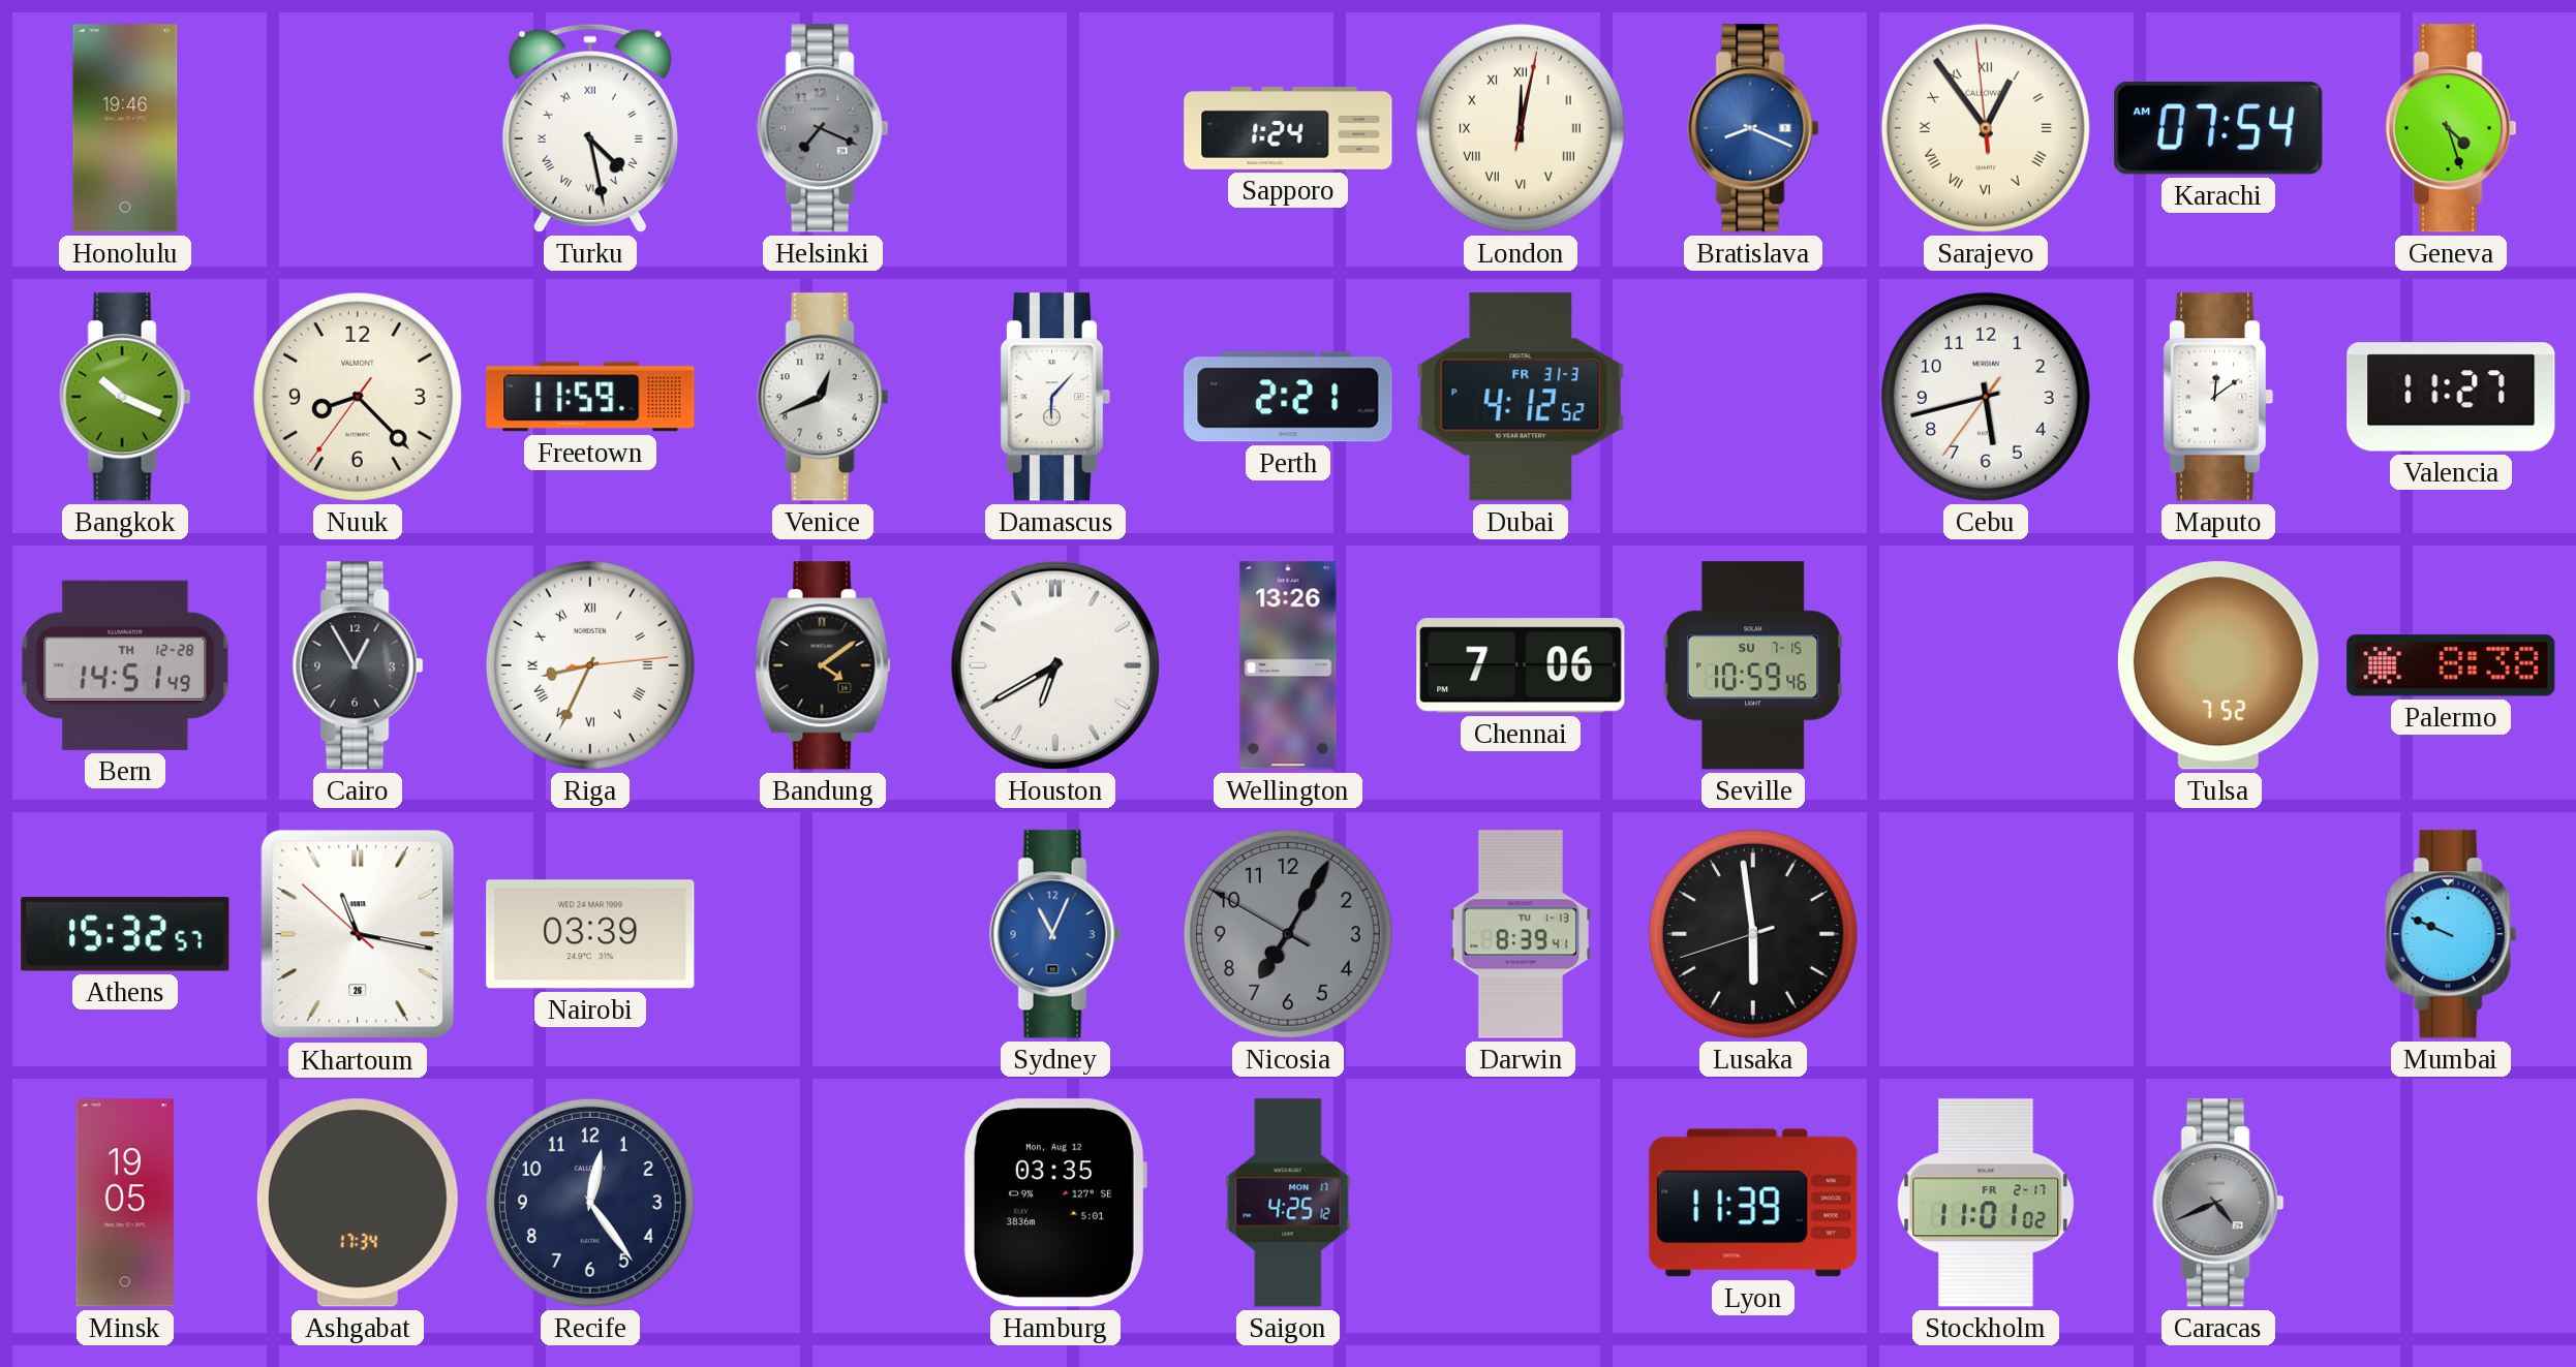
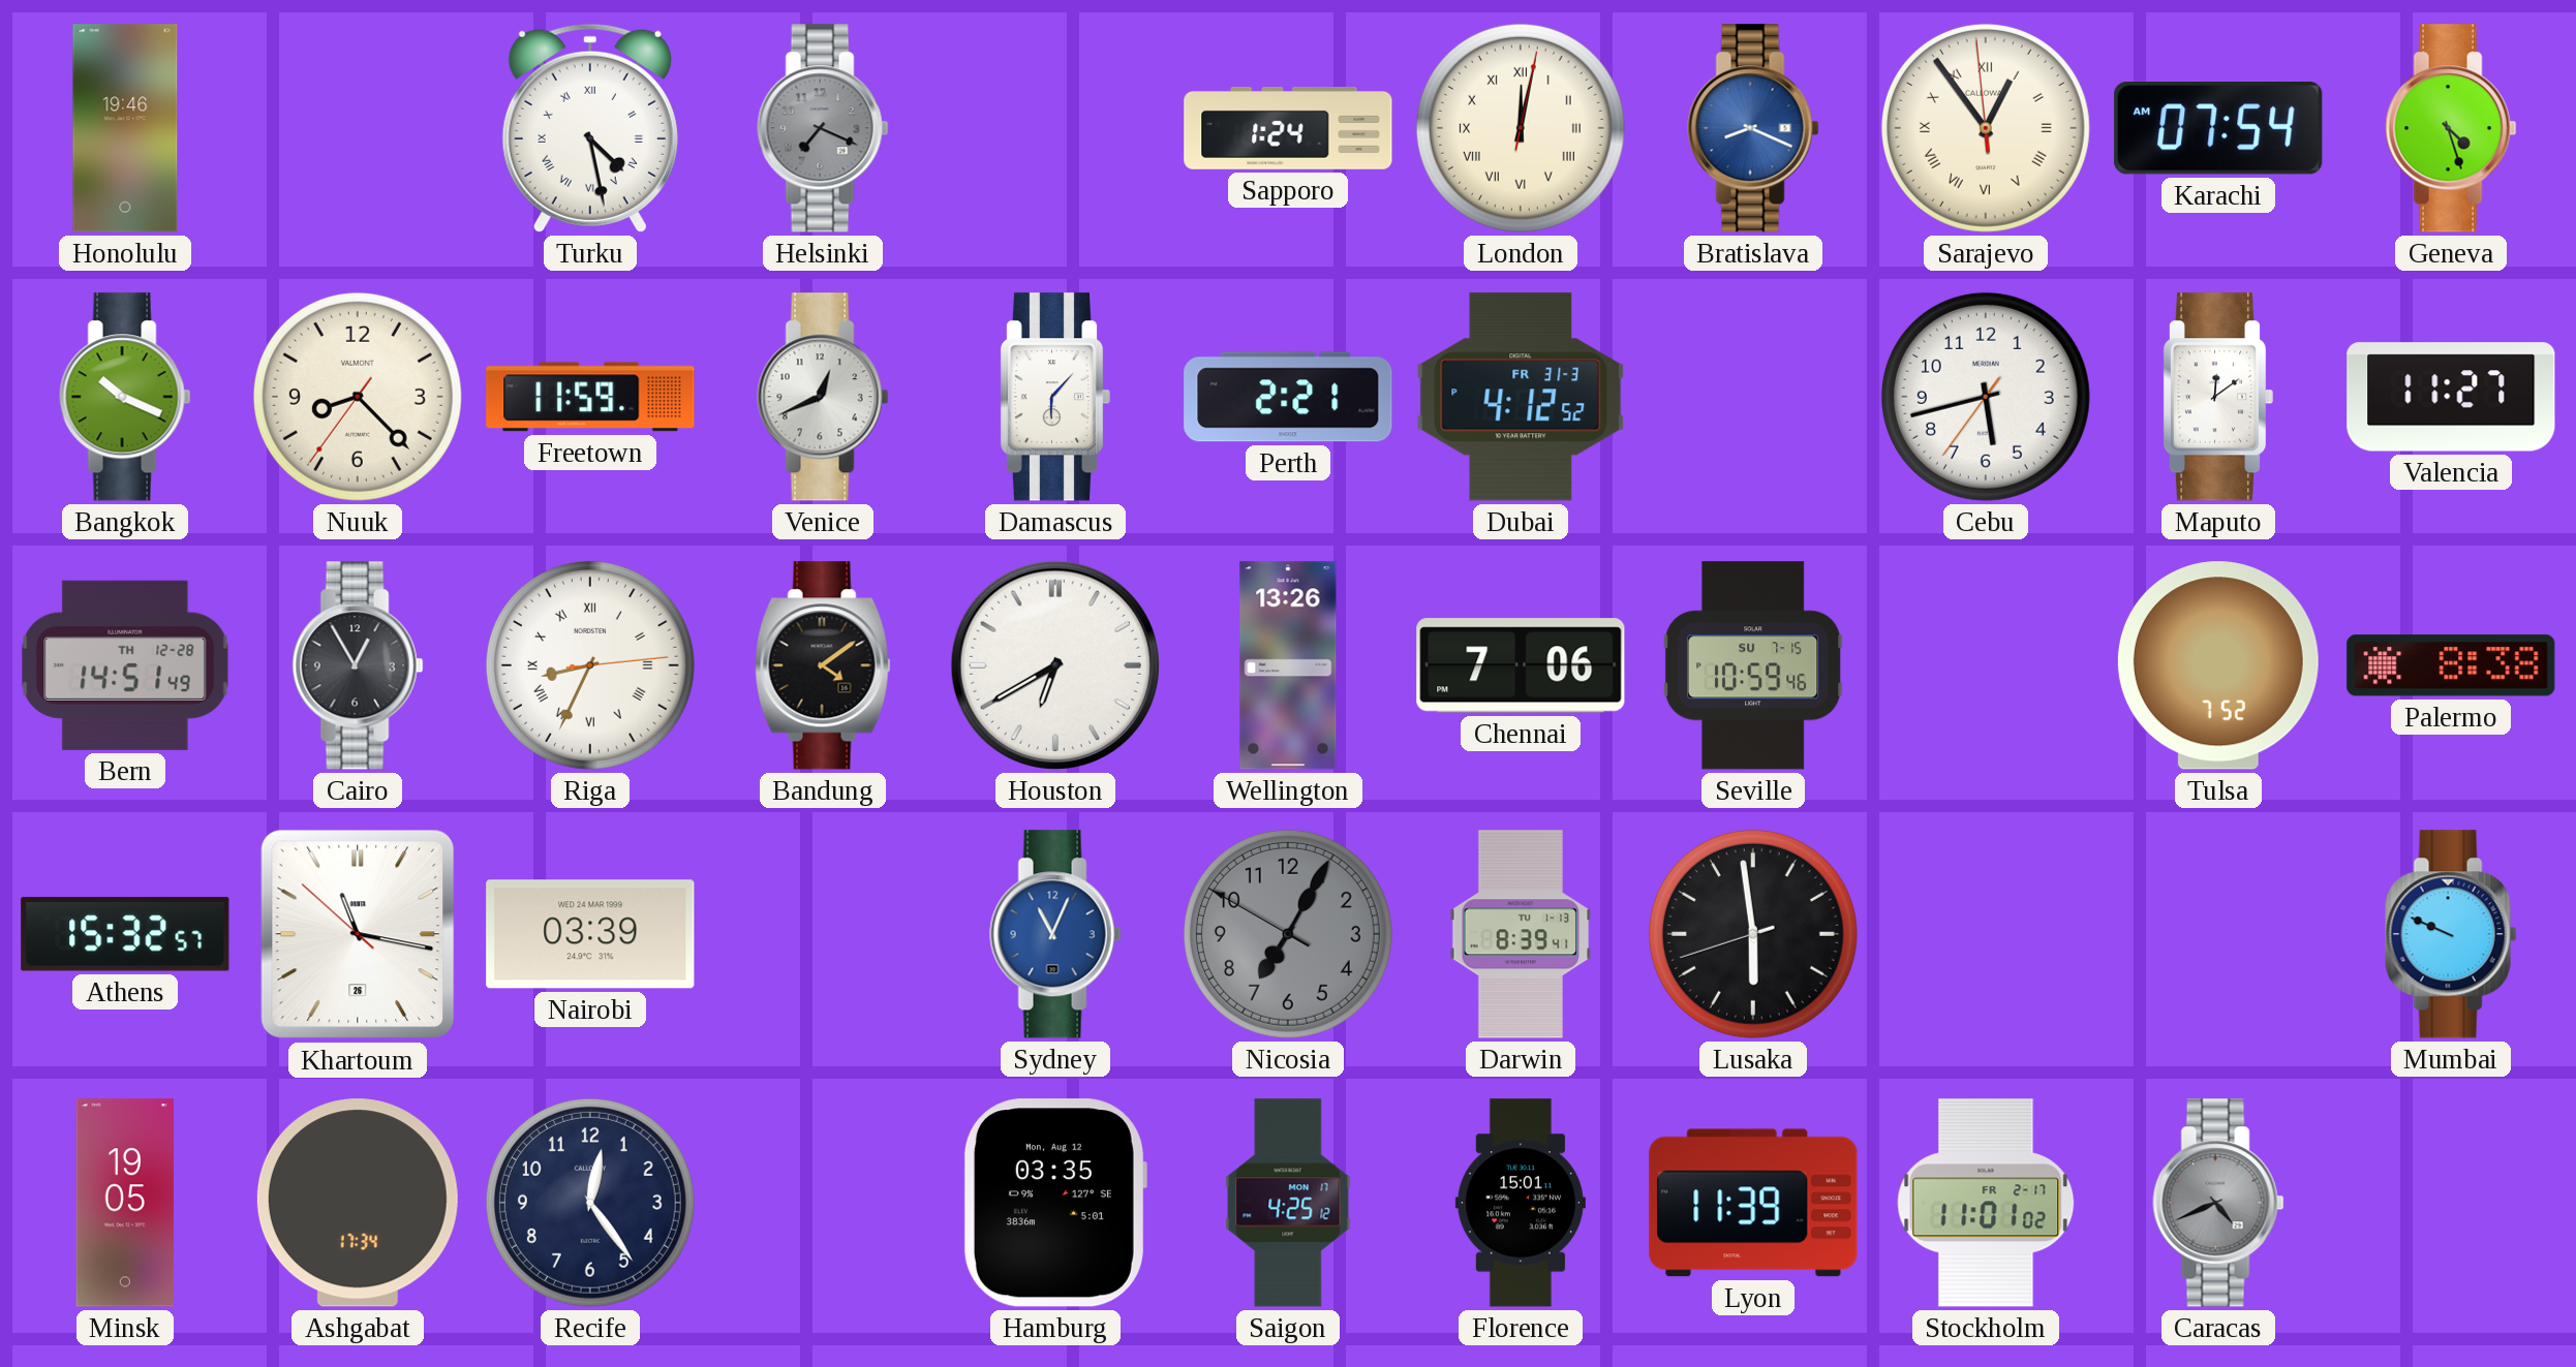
Florence: none -> 15:01
